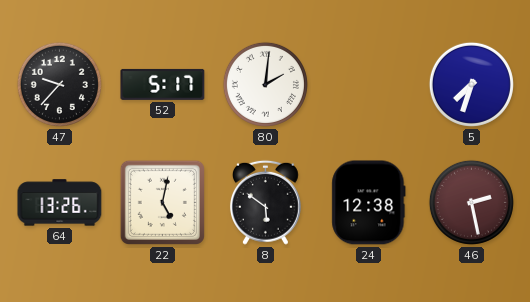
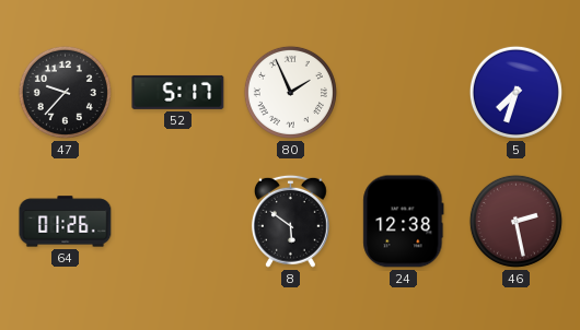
80: 2:01 -> 1:56
64: 13:26 -> 01:26
22: 5:02 -> none
